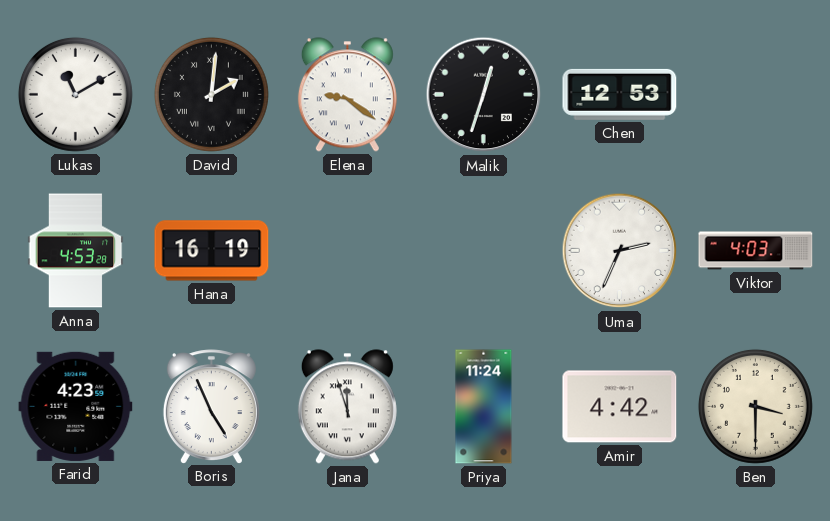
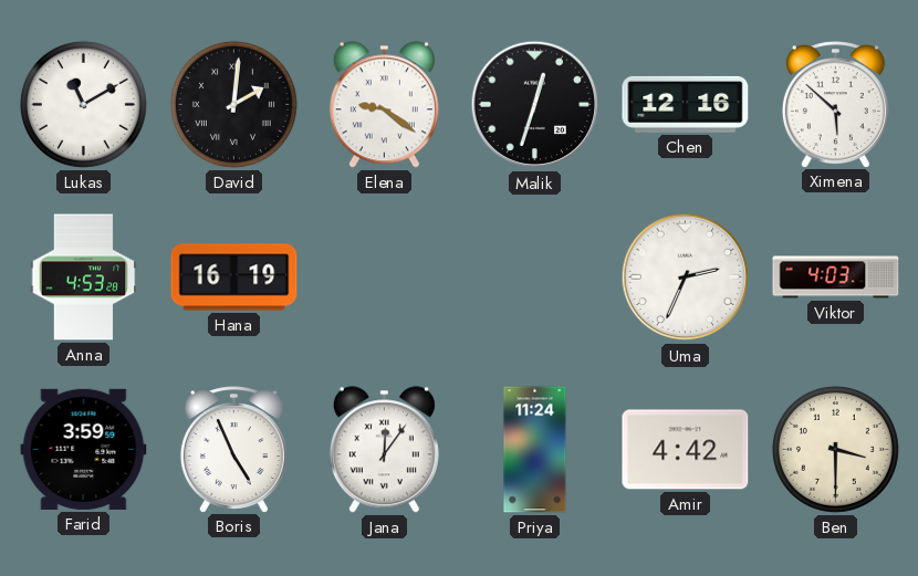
Chen: 12:53 -> 12:16
Ximena: none -> 5:52
Farid: 4:23 -> 3:59
Jana: 11:57 -> 12:06
